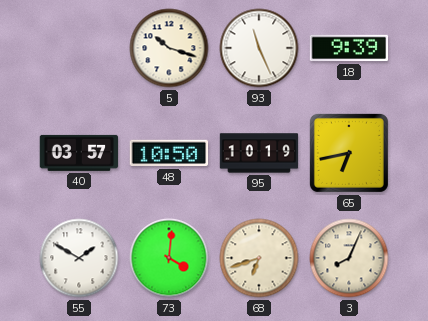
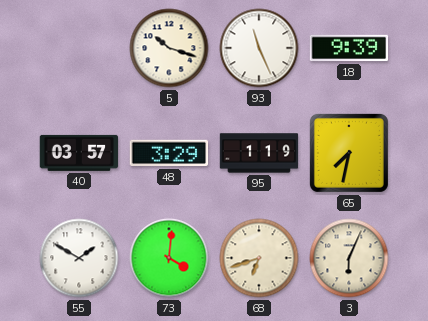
48: 10:50 -> 3:29
95: 10:19 -> 1:19
65: 6:43 -> 7:32
3: 8:04 -> 6:04
